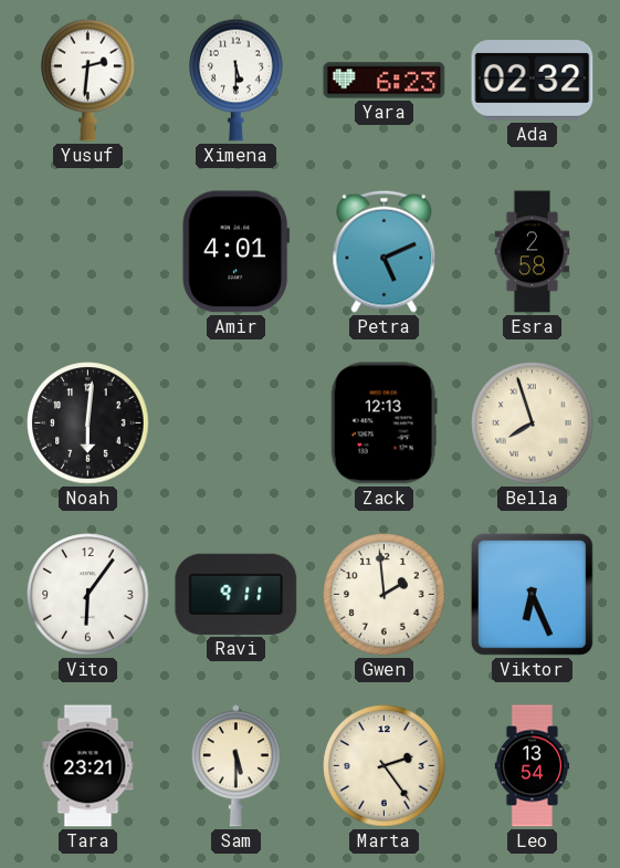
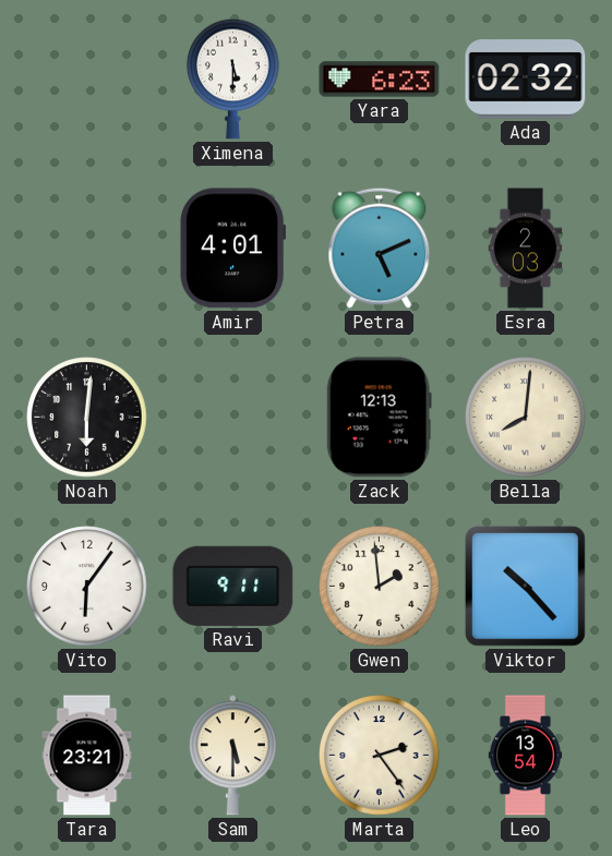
Yusuf: 2:31 -> none
Esra: 2:58 -> 2:03
Bella: 7:57 -> 8:01
Viktor: 6:26 -> 10:23
